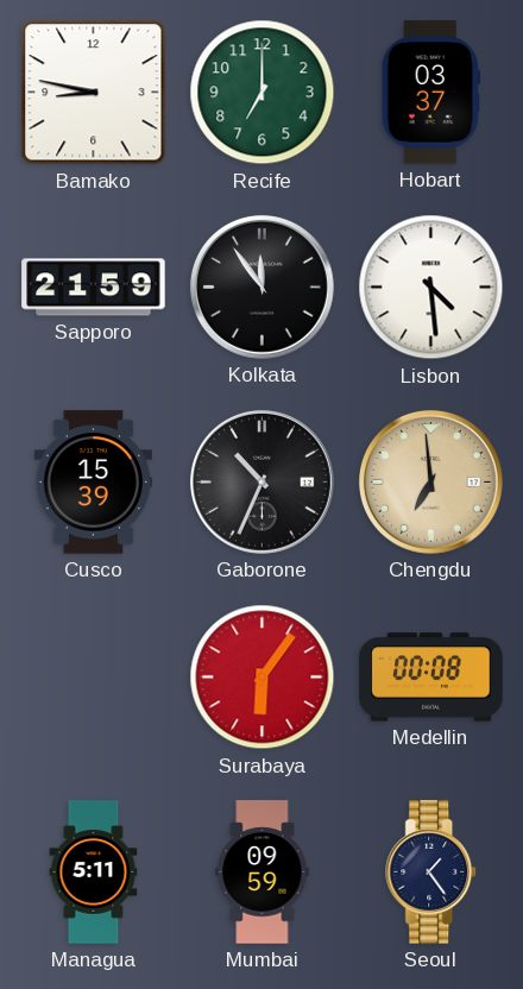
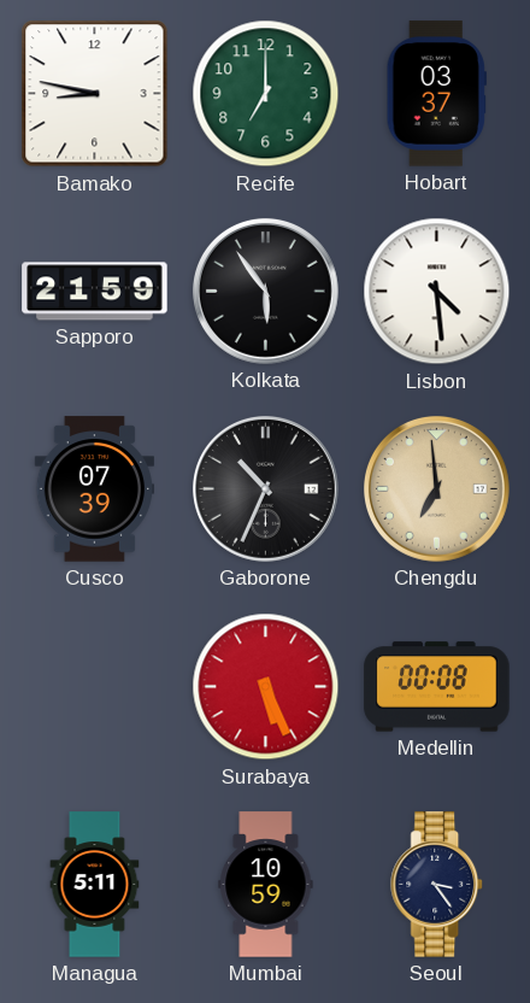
Kolkata: 11:54 -> 5:54
Cusco: 15:39 -> 07:39
Surabaya: 6:06 -> 5:26
Mumbai: 09:59 -> 10:59
Seoul: 1:24 -> 3:24
